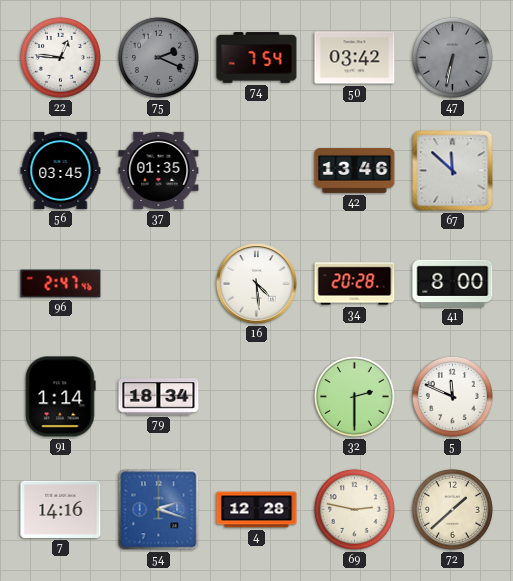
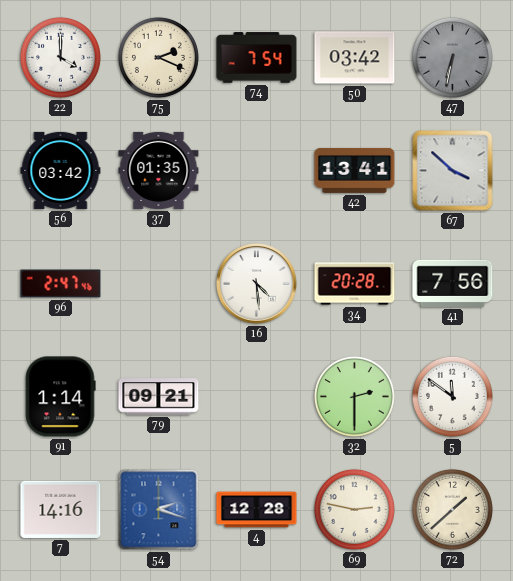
22: 12:46 -> 4:00
75 dial: grey -> cream
56: 03:45 -> 03:42
42: 13:46 -> 13:41
67: 11:52 -> 3:52
41: 8:00 -> 7:56
79: 18:34 -> 09:21
5: 11:49 -> 11:51
